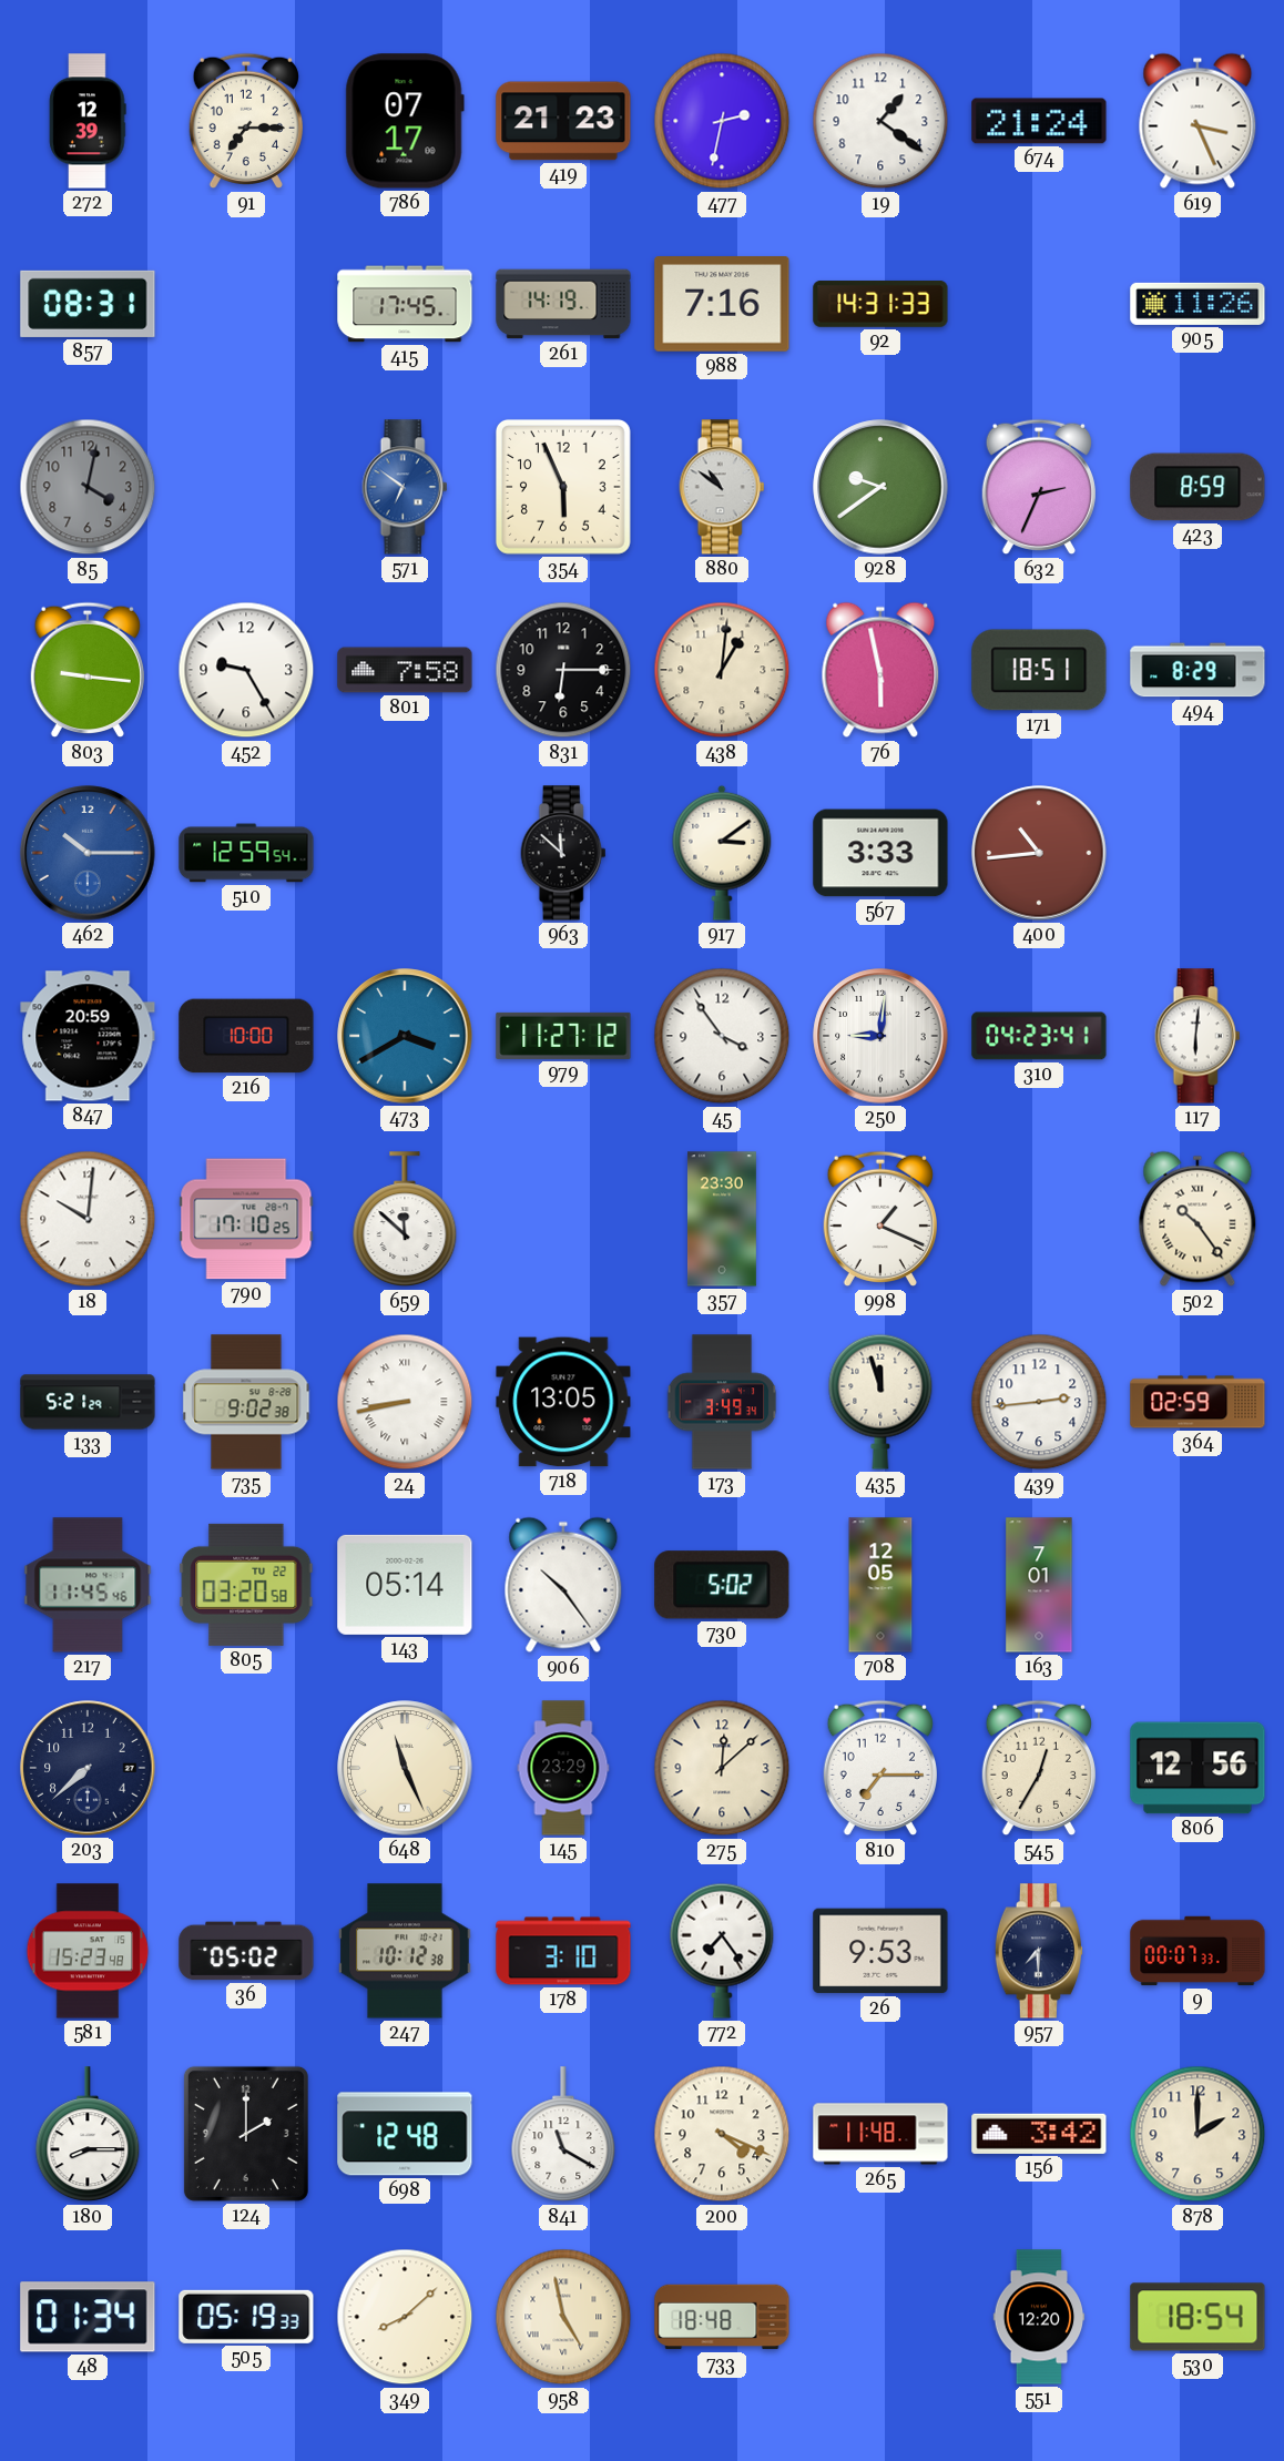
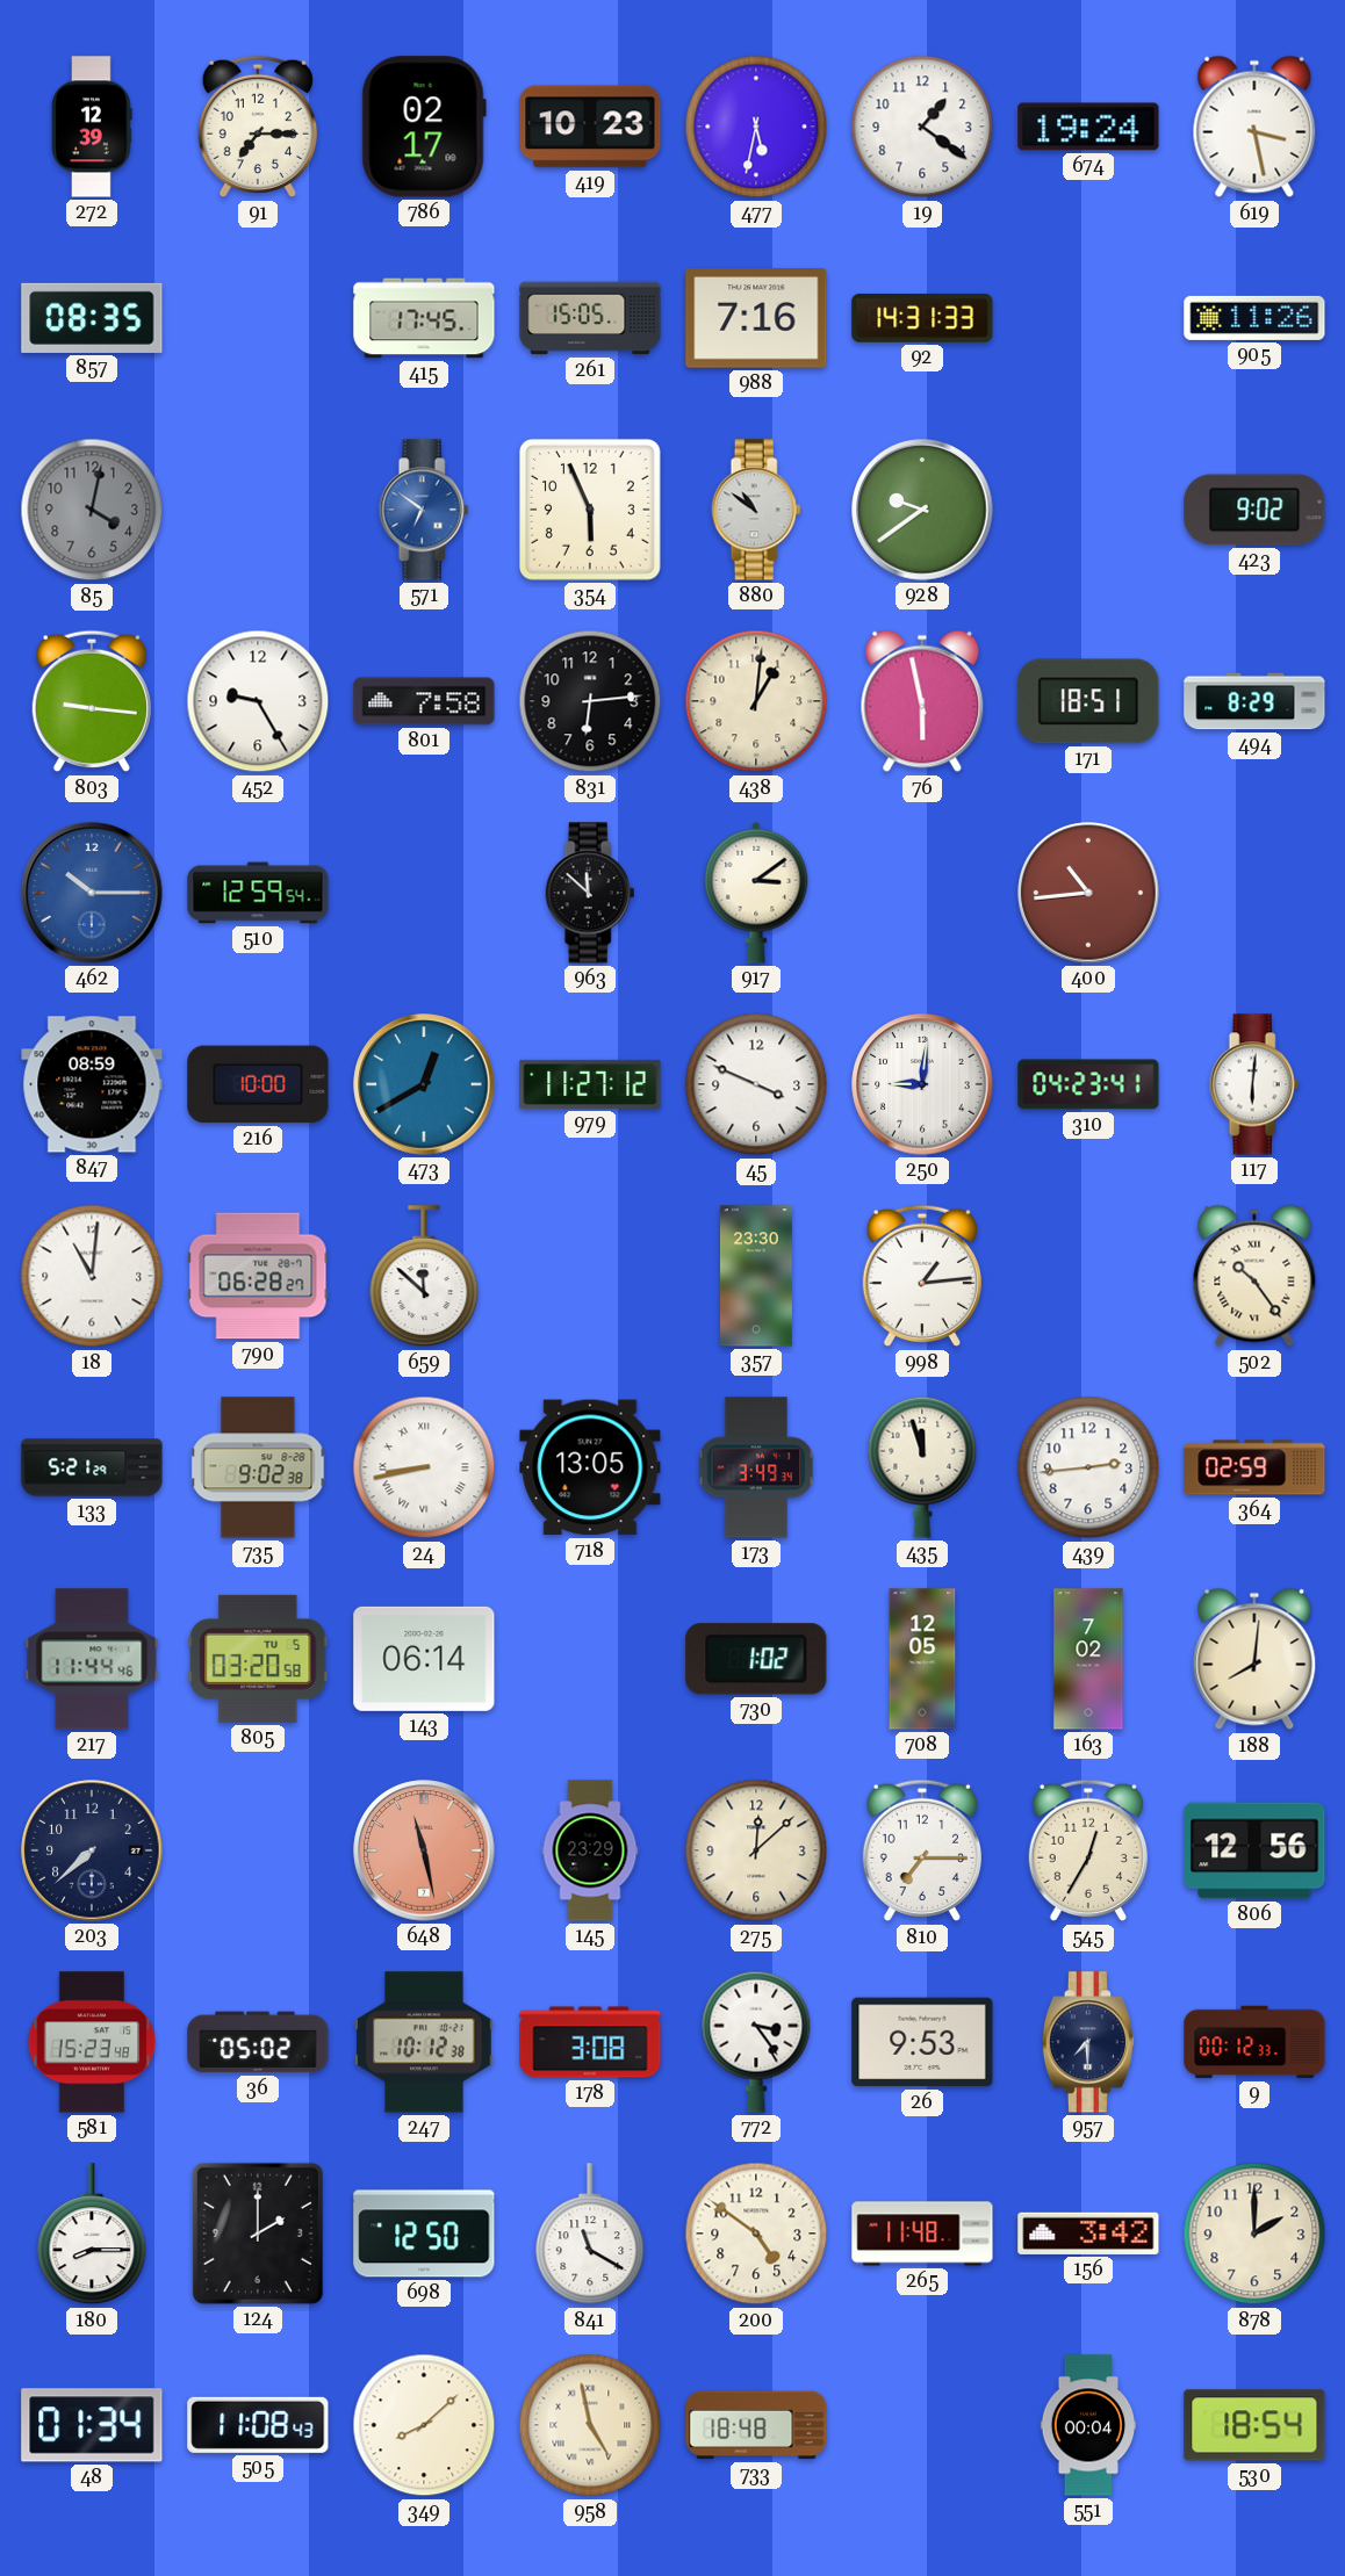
786: 07:17 -> 02:17
419: 21:23 -> 10:23
477: 2:32 -> 5:32
674: 21:24 -> 19:24
619: 3:26 -> 3:28
857: 08:31 -> 08:35
261: 14:19 -> 15:05
632: 2:34 -> none
423: 8:59 -> 9:02
831: 6:15 -> 6:14
567: 3:33 -> none
847: 20:59 -> 08:59
473: 3:40 -> 12:40
45: 3:54 -> 3:49
18: 10:01 -> 11:01
790: 17:10 -> 06:28
998: 1:19 -> 1:14
217: 11:45 -> 11:44
805 date: TU 22 -> TU 5
143: 05:14 -> 06:14
906: 10:24 -> none
730: 5:02 -> 1:02
163: 7:01 -> 7:02
188: none -> 8:01
648: 11:26 -> 11:28
648 dial: cream -> salmon
178: 3:10 -> 3:08
772: 7:24 -> 3:24
9: 00:07 -> 00:12
698: 12:48 -> 12:50
200: 4:19 -> 4:51
505: 05:19 -> 11:08
551: 12:20 -> 00:04
